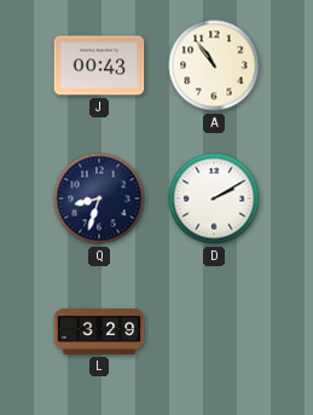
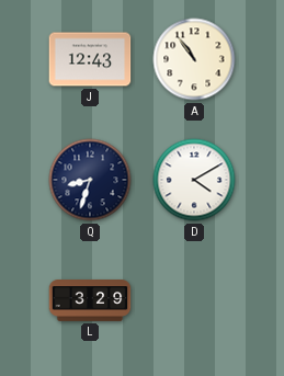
J: 00:43 -> 12:43
D: 2:10 -> 4:10
